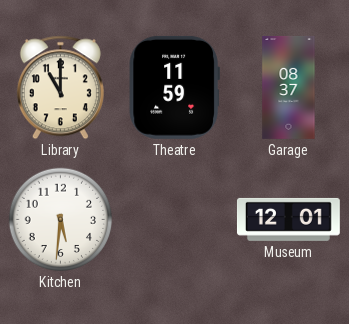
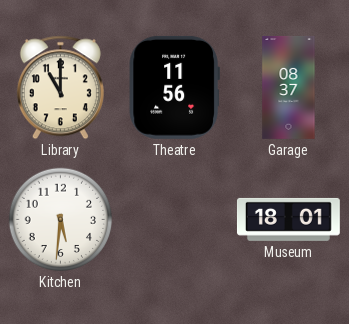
Theatre: 11:59 -> 11:56
Museum: 12:01 -> 18:01
